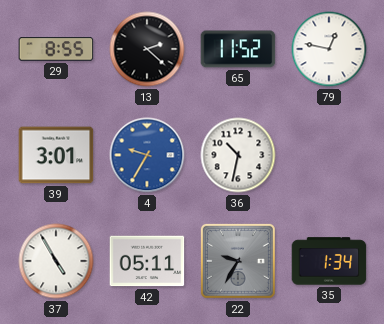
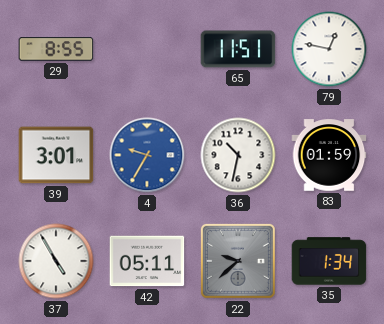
13: 2:22 -> none
65: 11:52 -> 11:51
83: none -> 01:59
22: 9:35 -> 9:38
